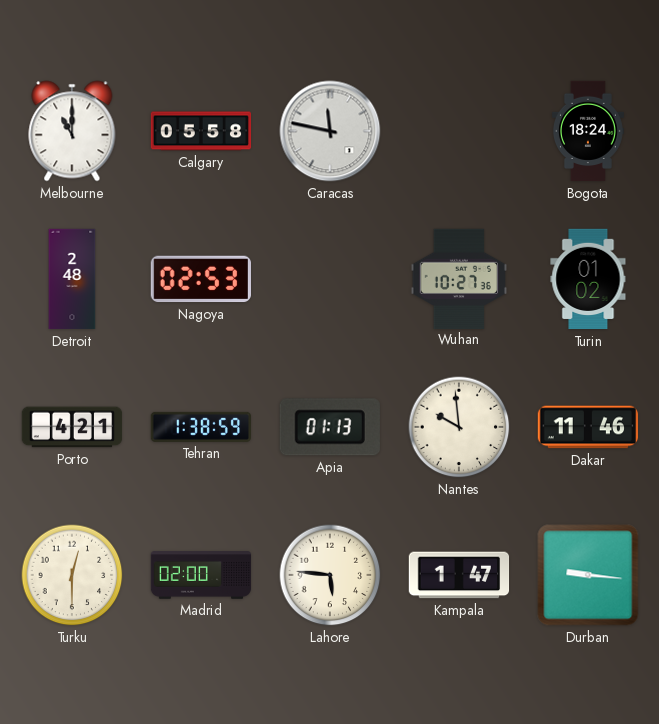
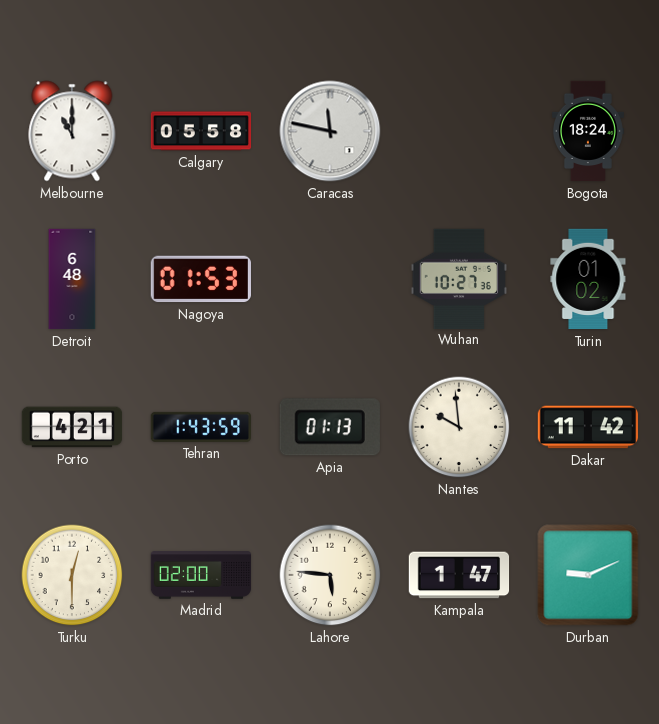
Detroit: 2:48 -> 6:48
Nagoya: 02:53 -> 01:53
Tehran: 1:38 -> 1:43
Dakar: 11:46 -> 11:42
Durban: 9:16 -> 9:11
